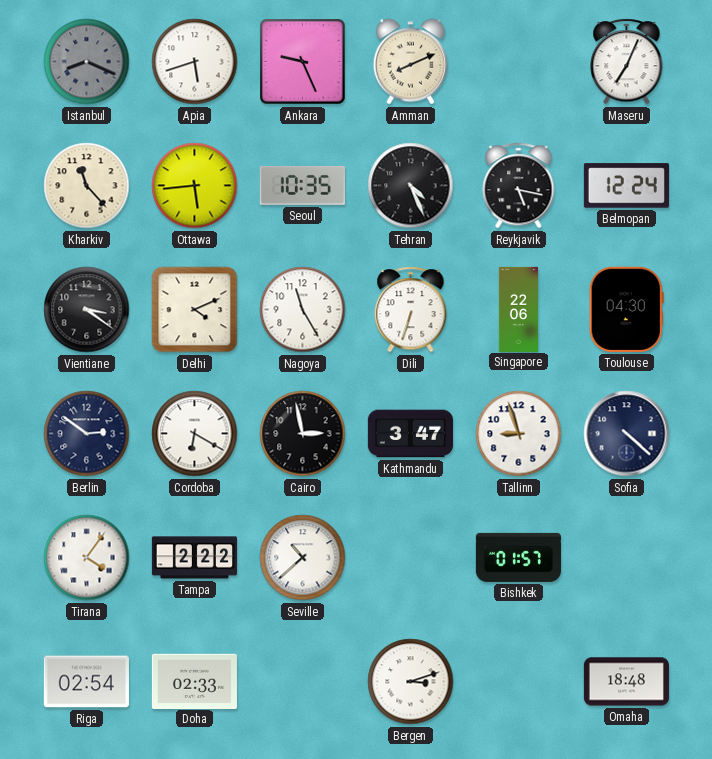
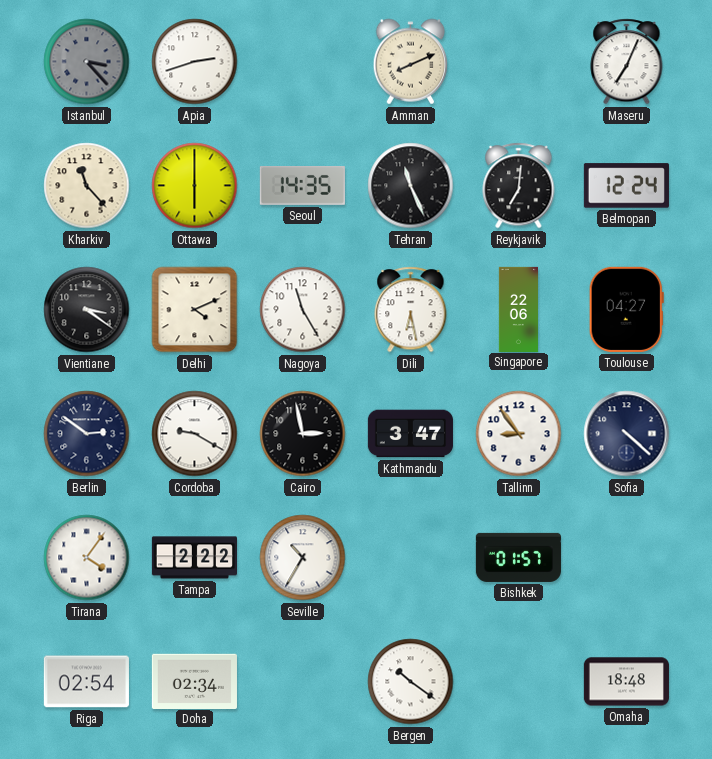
Istanbul: 8:19 -> 3:23
Apia: 5:42 -> 2:42
Ankara: 9:26 -> none
Ottawa: 5:44 -> 6:00
Seoul: 10:35 -> 14:35
Tehran: 4:26 -> 11:26
Reykjavik: 5:17 -> 7:01
Dili: 6:33 -> 6:28
Toulouse: 04:30 -> 04:27
Cordoba: 6:20 -> 9:20
Tallinn: 8:57 -> 8:54
Seville: 10:38 -> 10:35
Doha: 02:33 -> 02:34
Bergen: 3:12 -> 10:21
